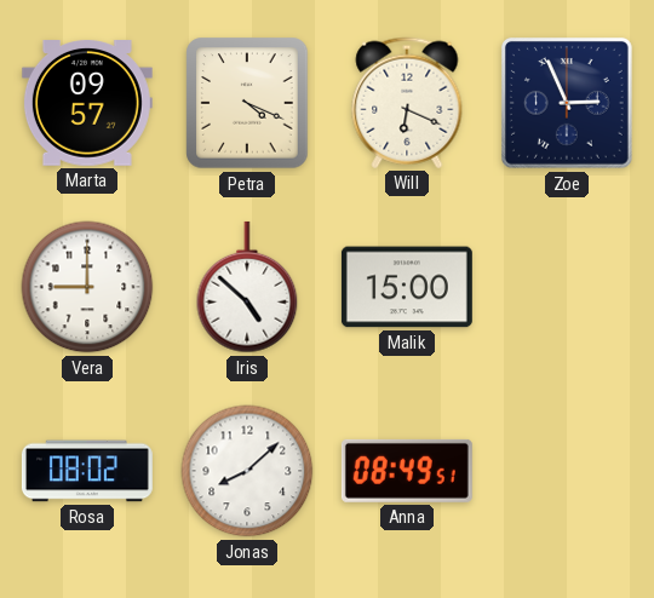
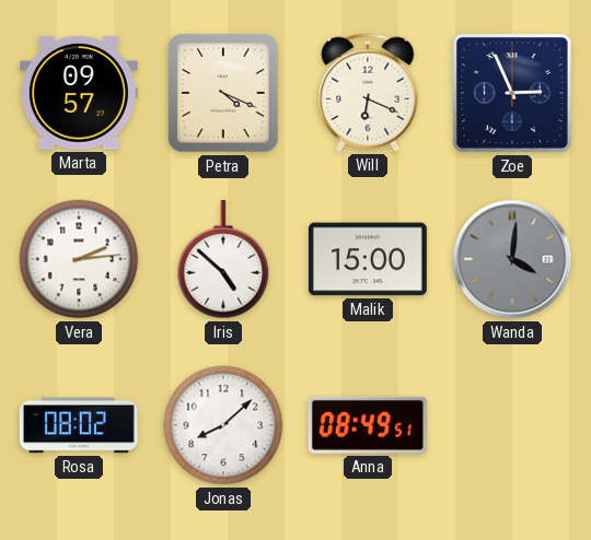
Vera: 9:00 -> 2:14
Wanda: none -> 4:01
